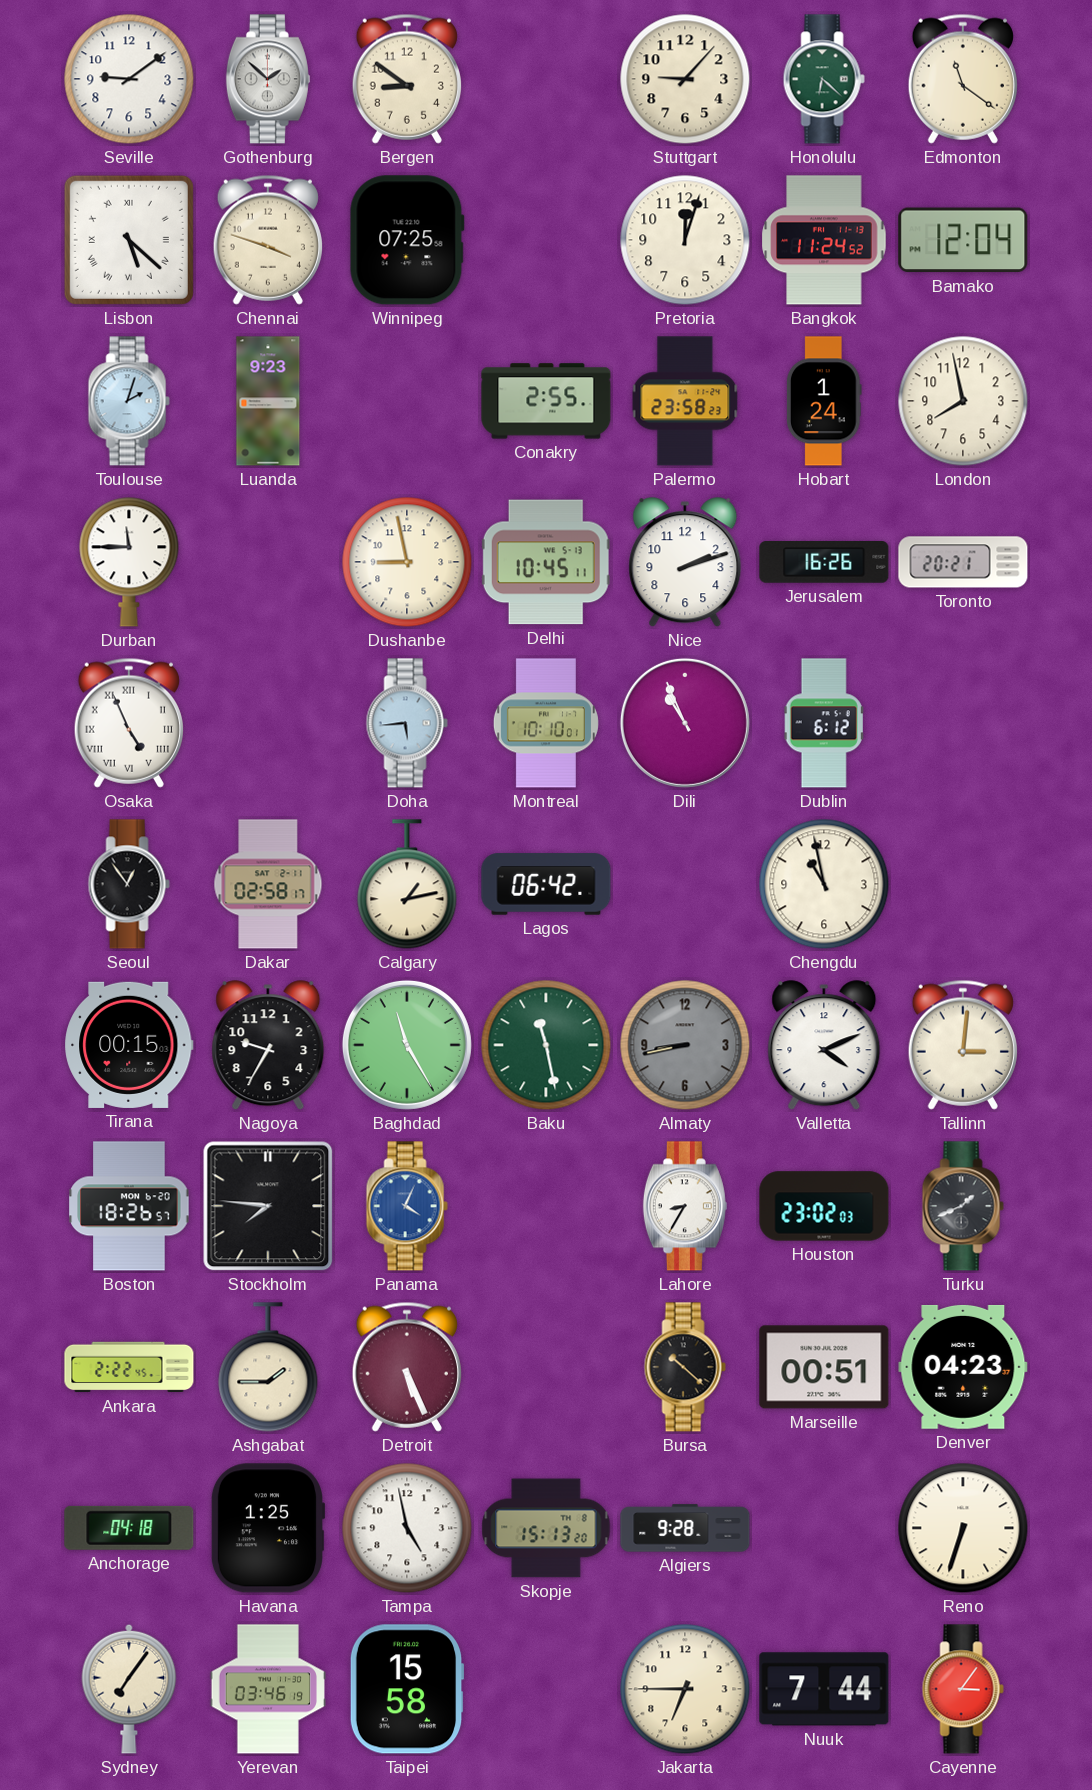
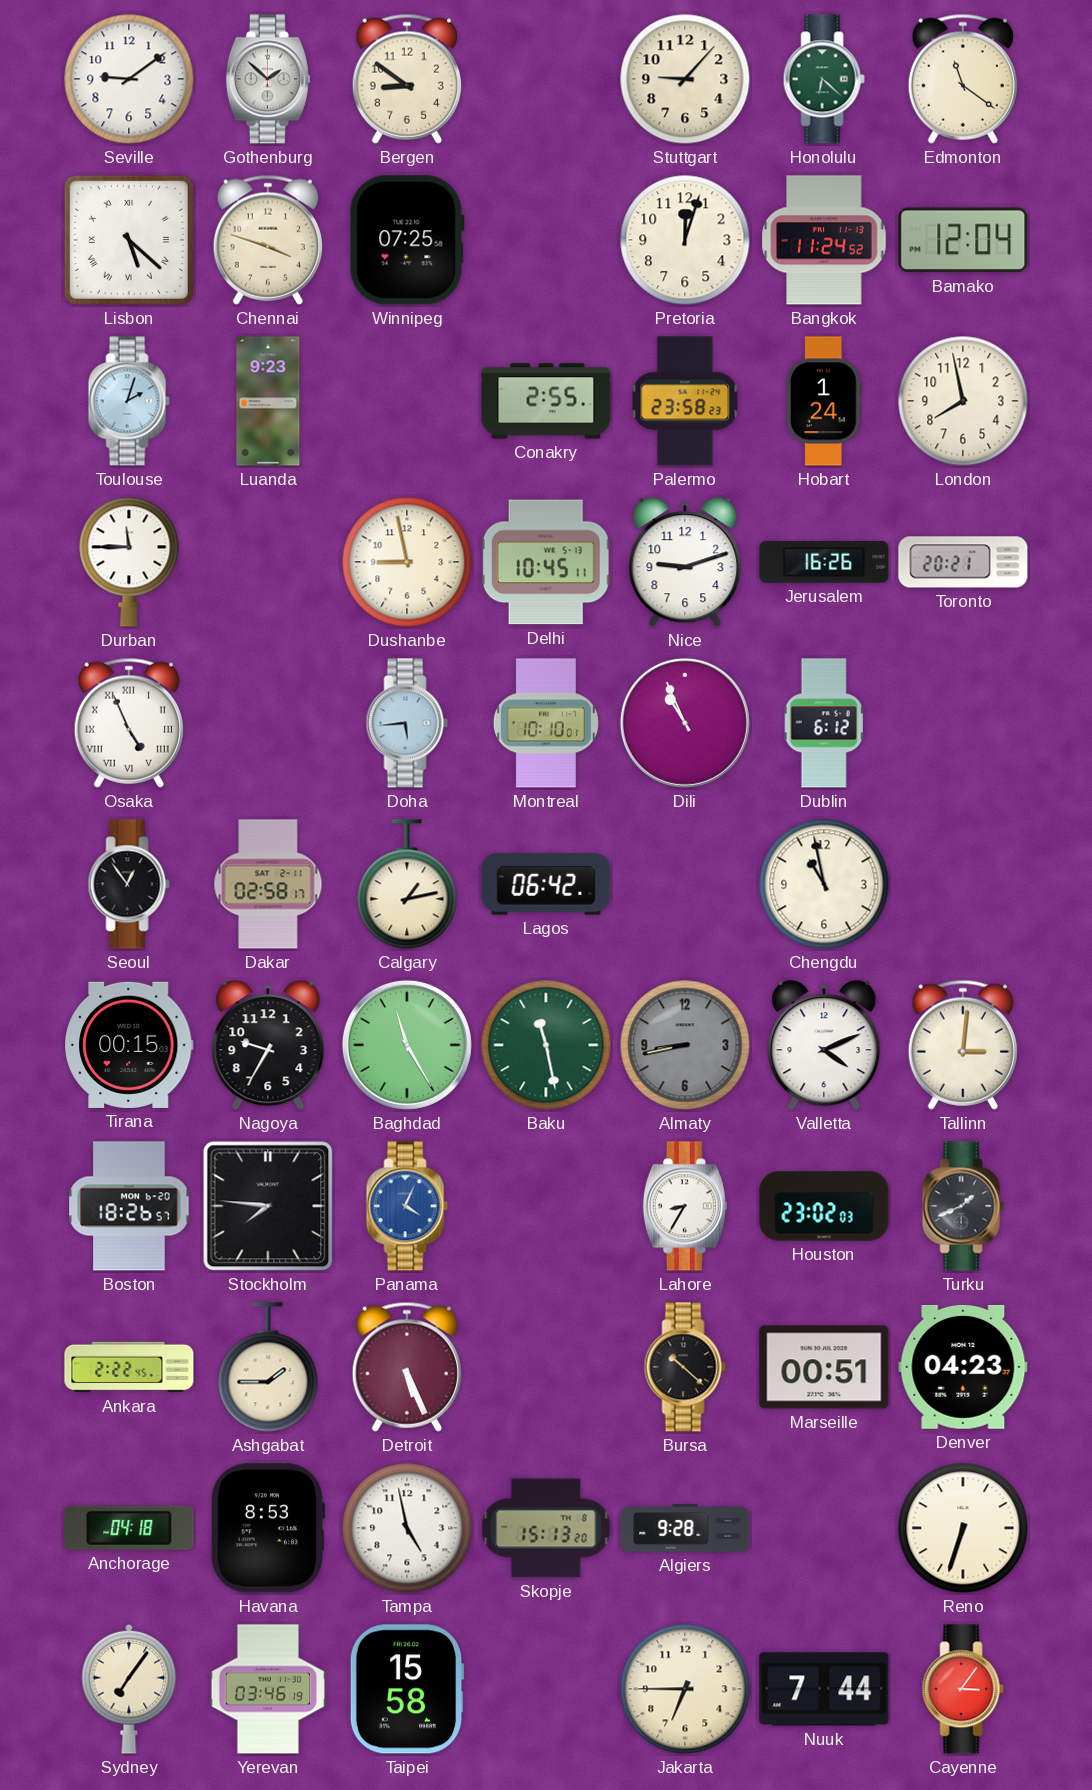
Nice: 2:12 -> 9:12
Havana: 1:25 -> 8:53
